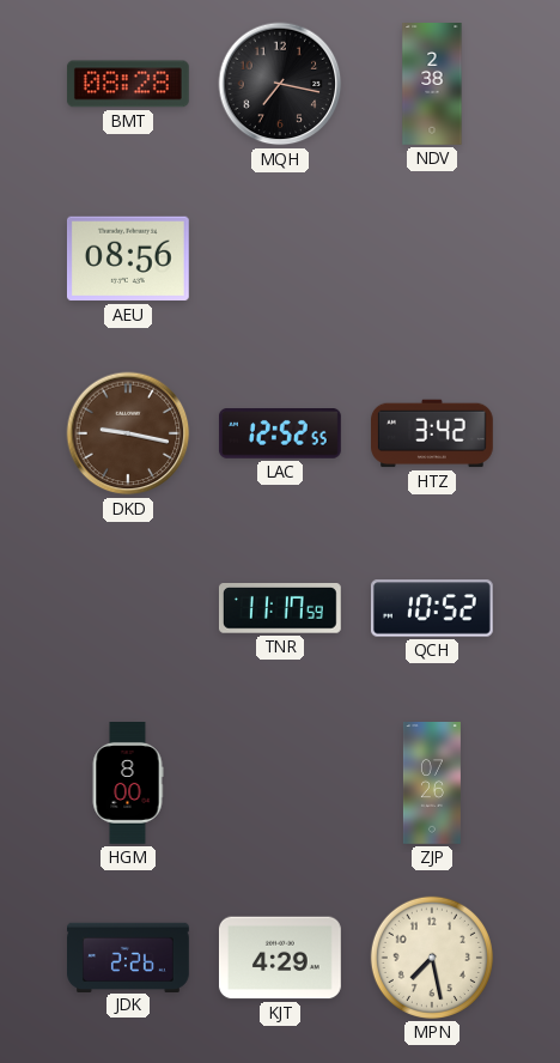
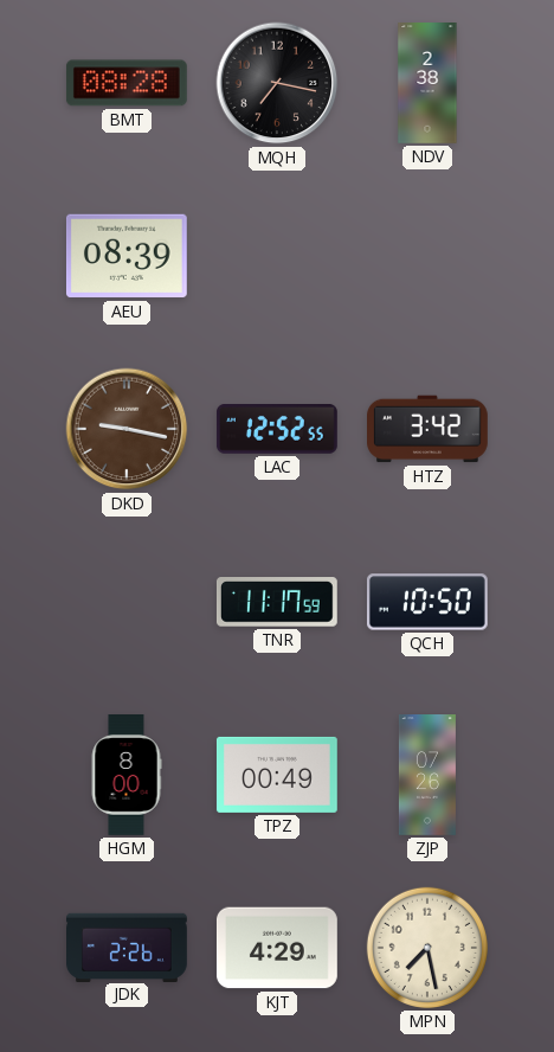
AEU: 08:56 -> 08:39
QCH: 10:52 -> 10:50
TPZ: none -> 00:49
